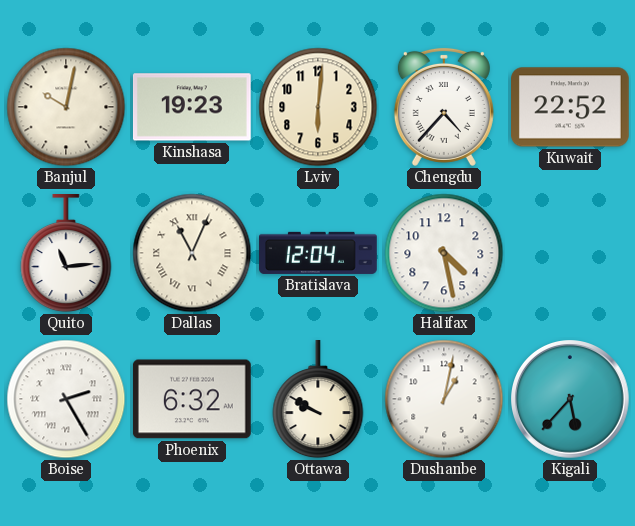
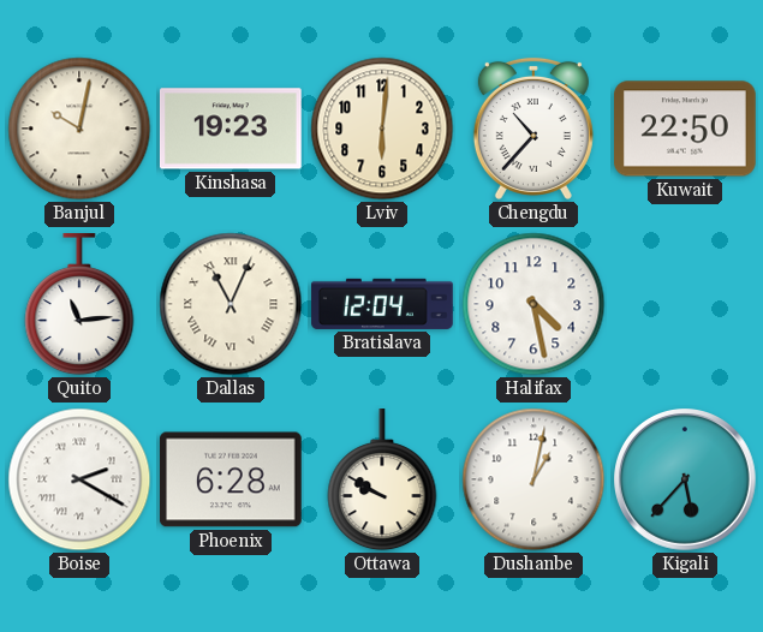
Chengdu: 4:37 -> 10:37
Kuwait: 22:52 -> 22:50
Boise: 2:25 -> 2:20
Phoenix: 6:32 -> 6:28
